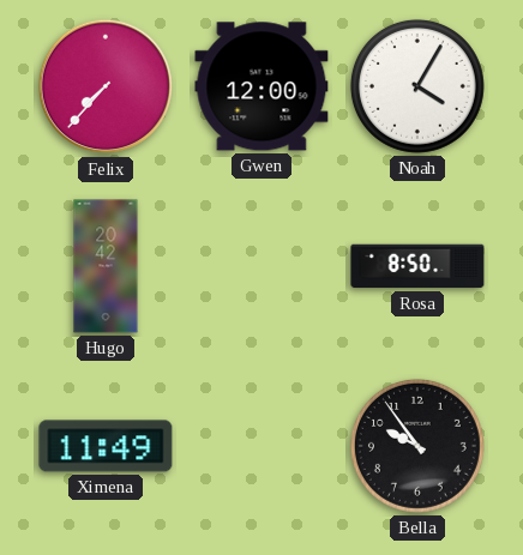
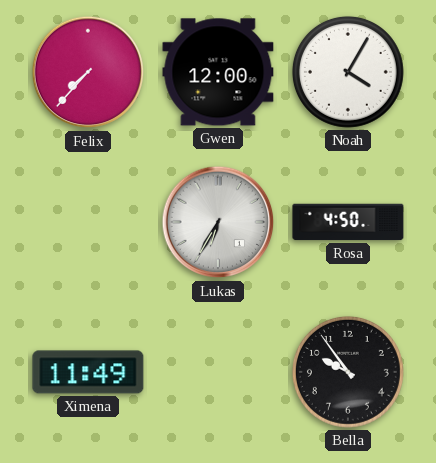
Hugo: 20:42 -> none
Lukas: none -> 6:35
Rosa: 8:50 -> 4:50
